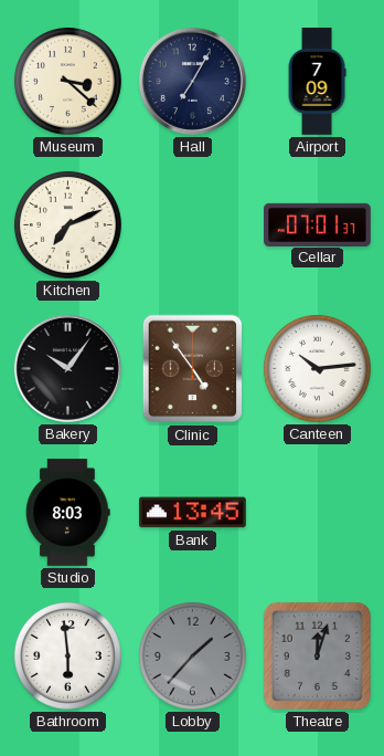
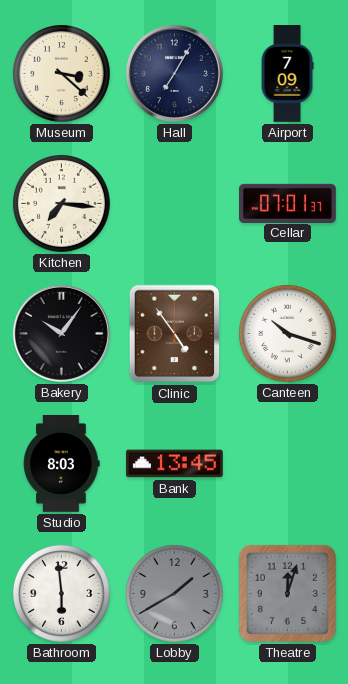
Kitchen: 7:11 -> 7:16
Canteen: 10:14 -> 10:18
Lobby: 1:37 -> 1:40
